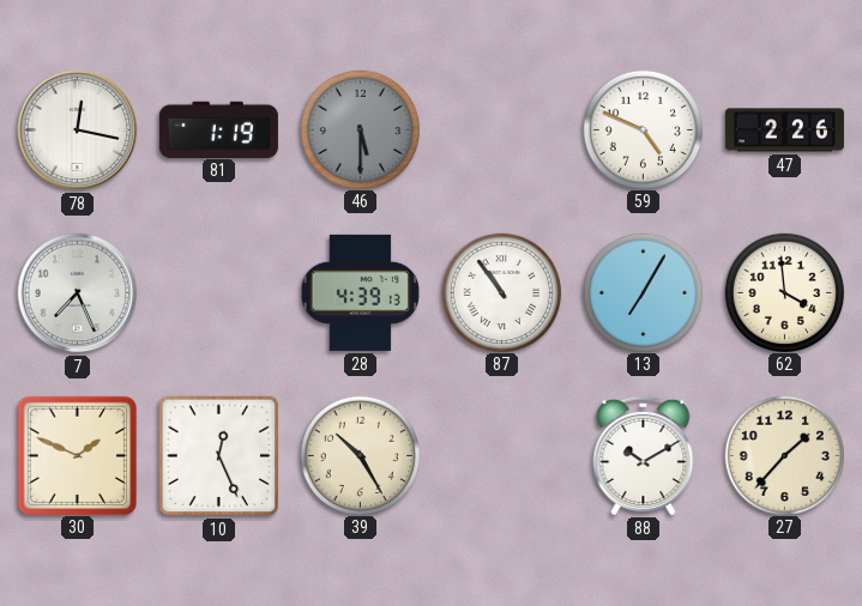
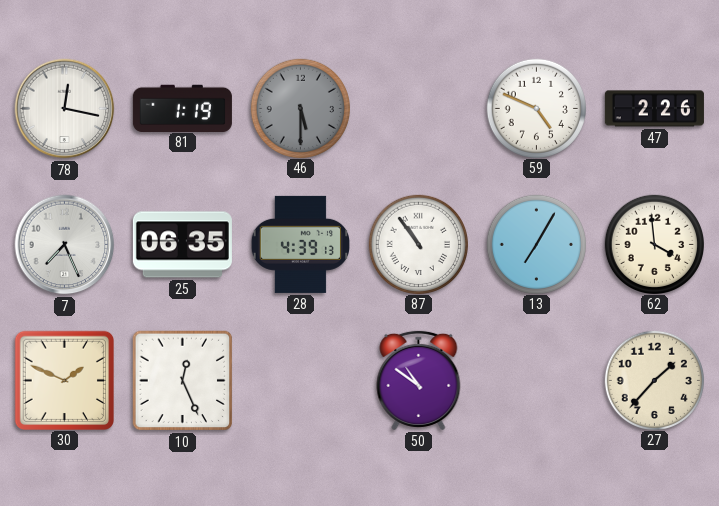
25: none -> 06:35
39: 10:25 -> none
50: none -> 10:51
88: 10:10 -> none
